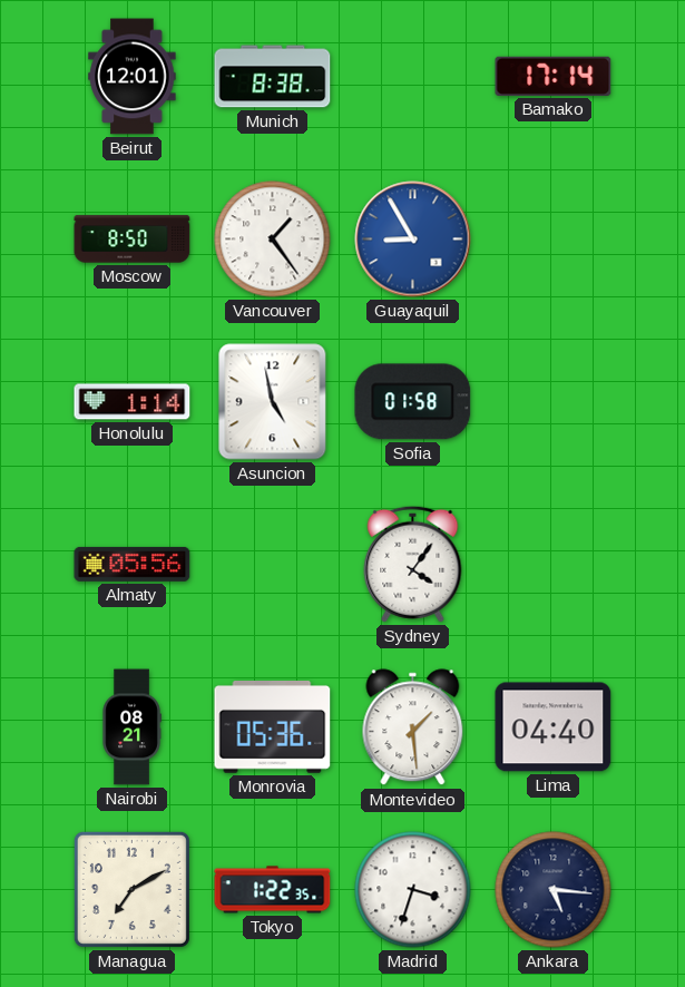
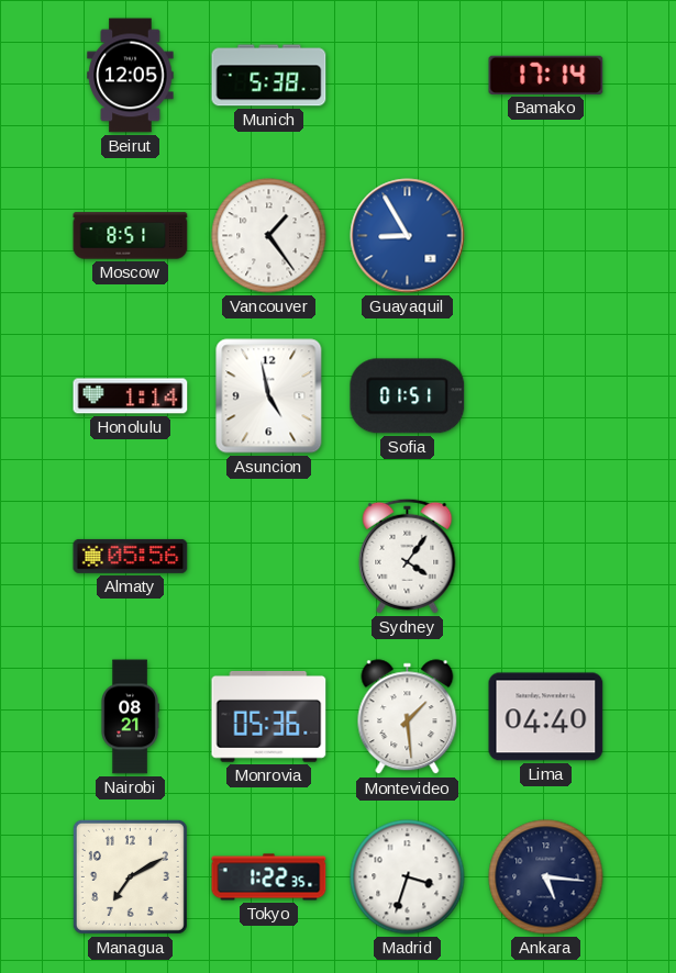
Beirut: 12:01 -> 12:05
Munich: 8:38 -> 5:38
Moscow: 8:50 -> 8:51
Sofia: 01:58 -> 01:51
